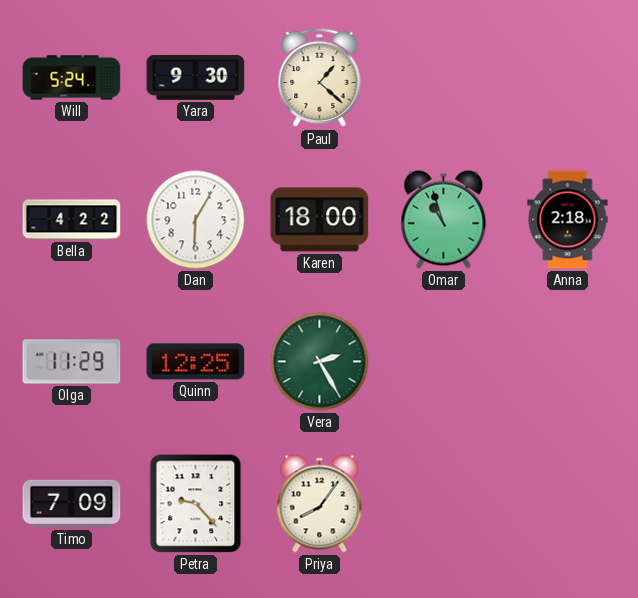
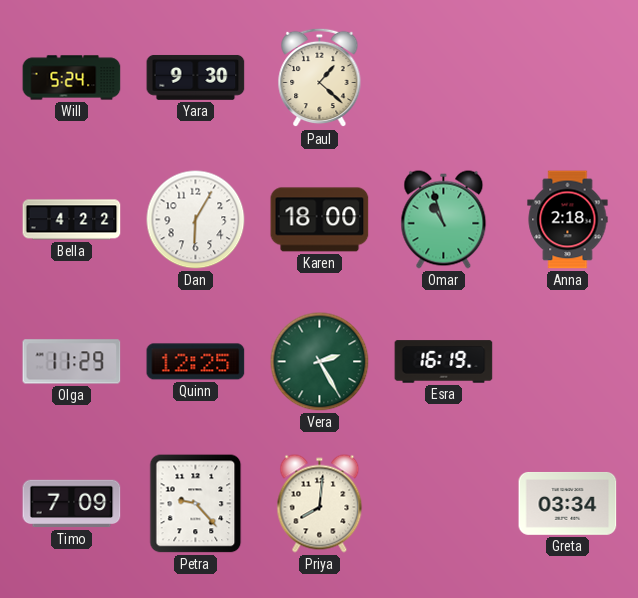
Esra: none -> 16:19
Priya: 8:06 -> 8:01
Greta: none -> 03:34
